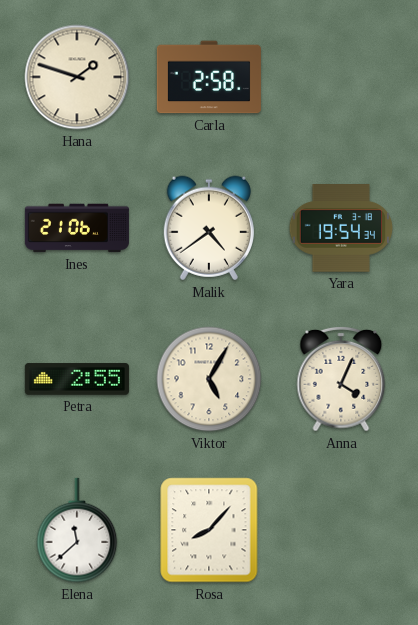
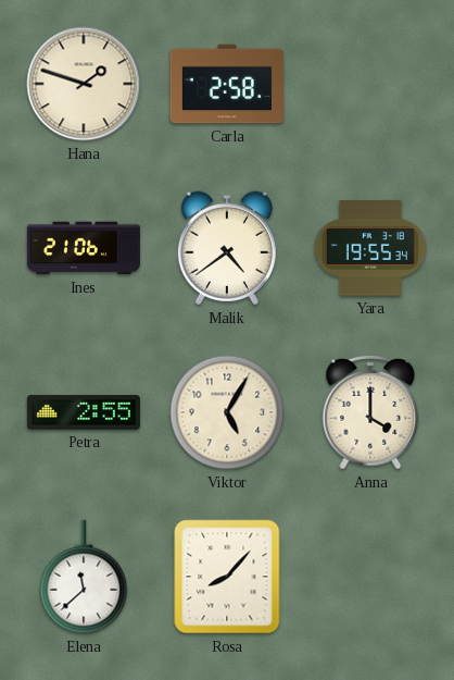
Yara: 19:54 -> 19:55
Anna: 4:04 -> 4:00
